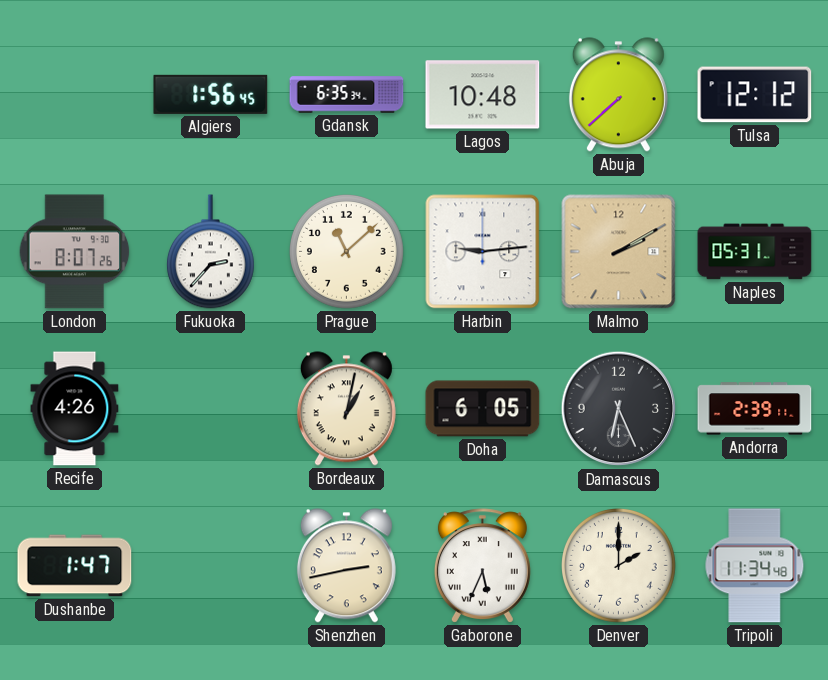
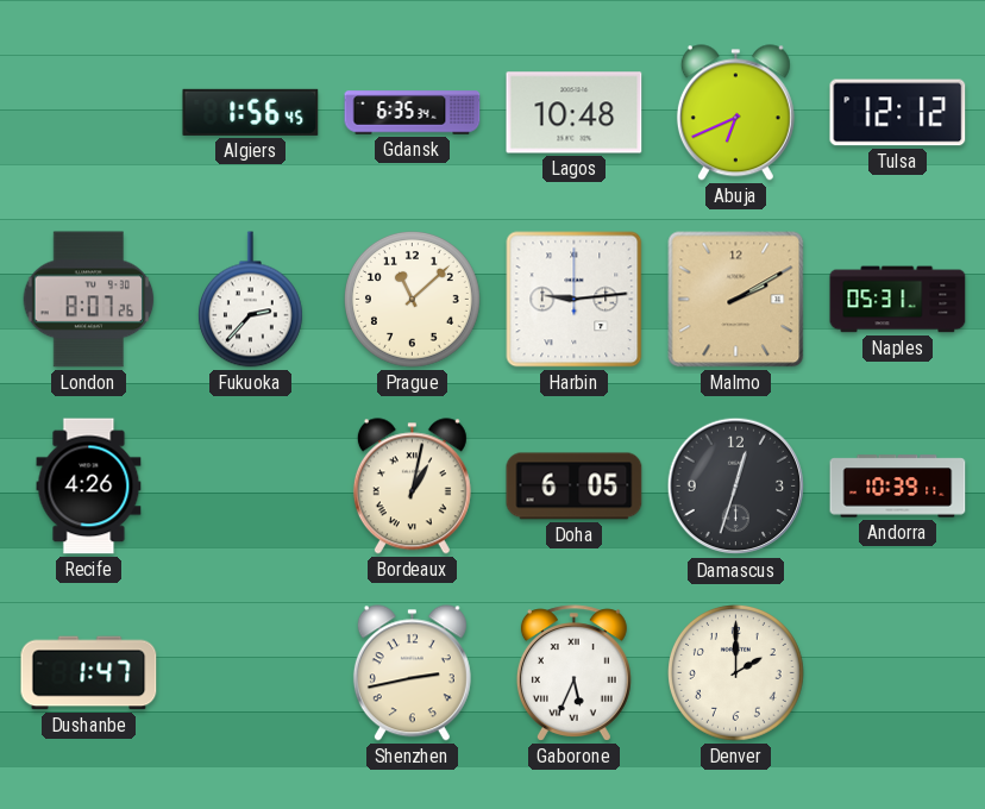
Abuja: 7:38 -> 6:41
Damascus: 6:26 -> 12:33
Andorra: 2:39 -> 10:39
Tripoli: 11:34 -> none
